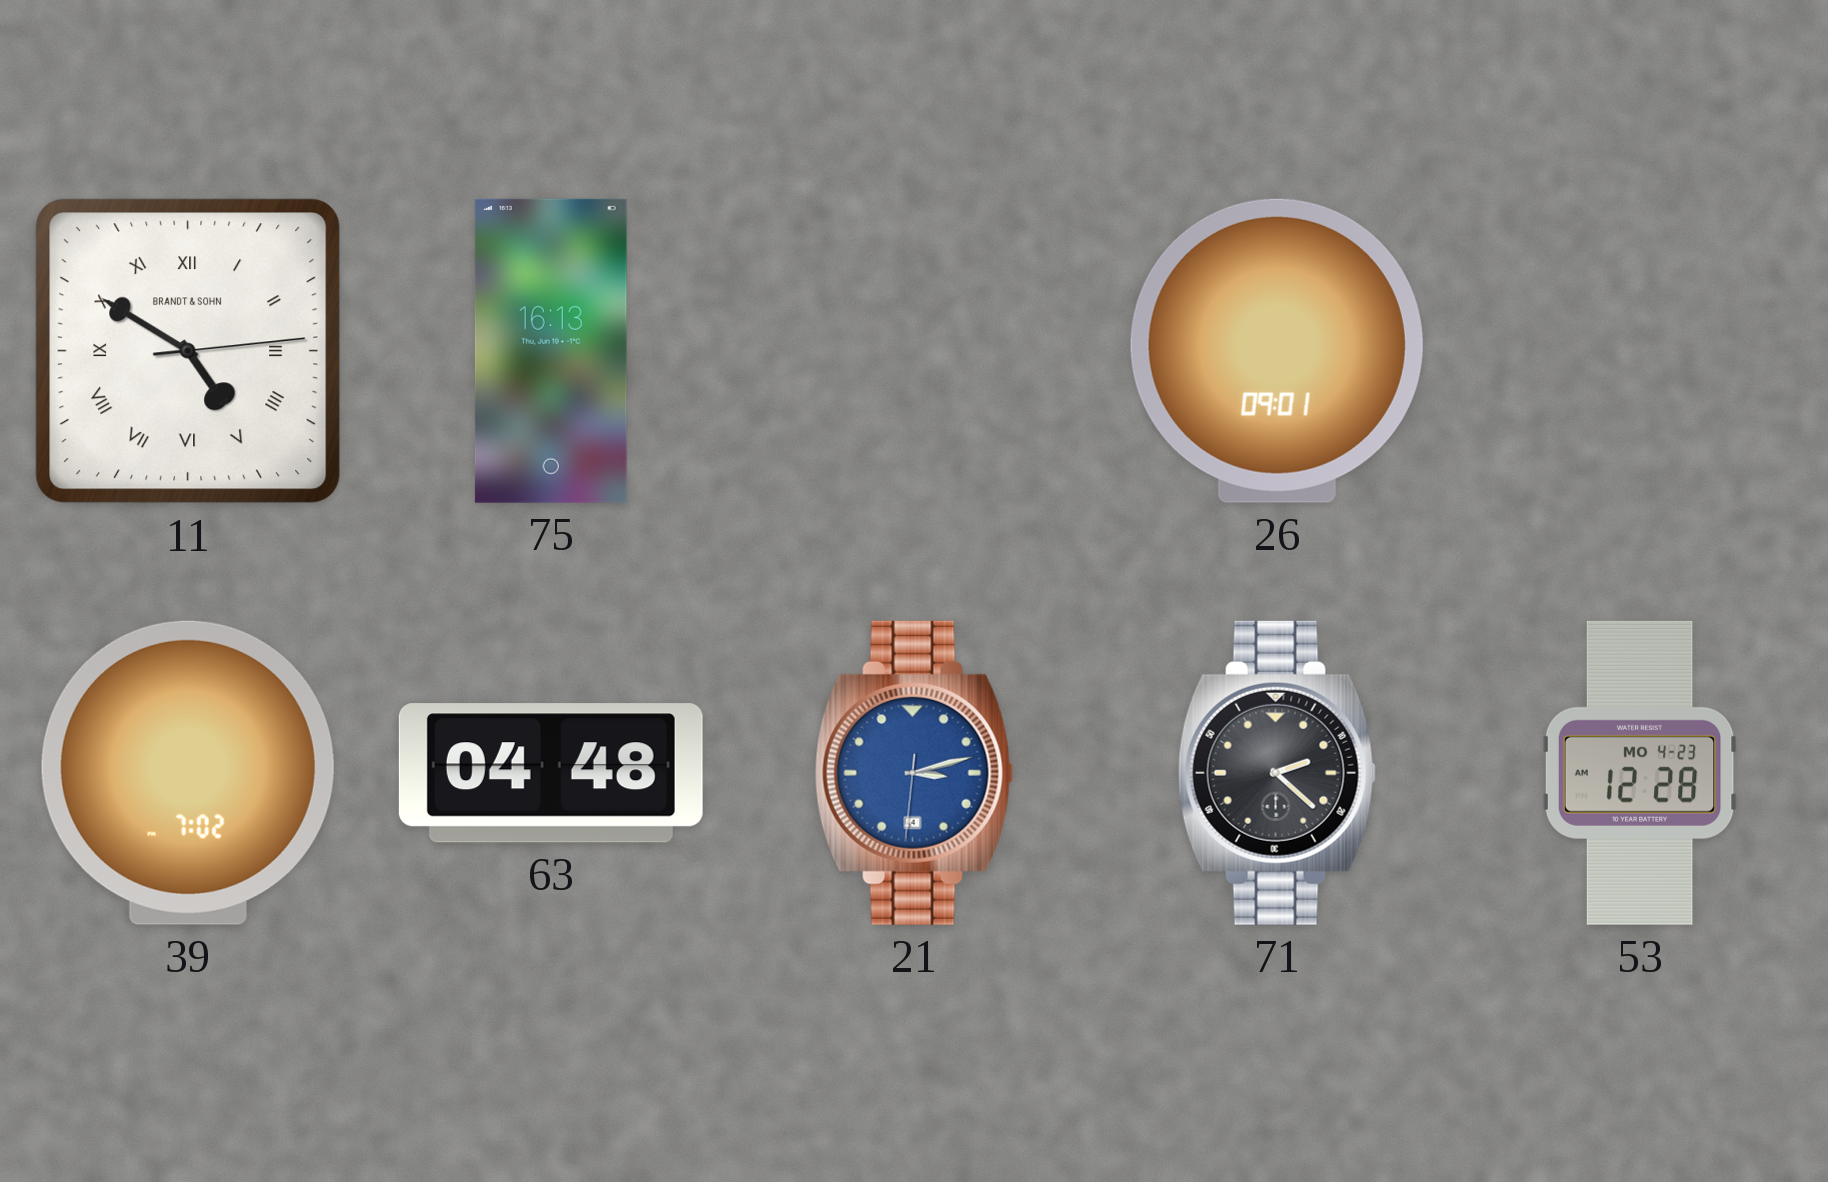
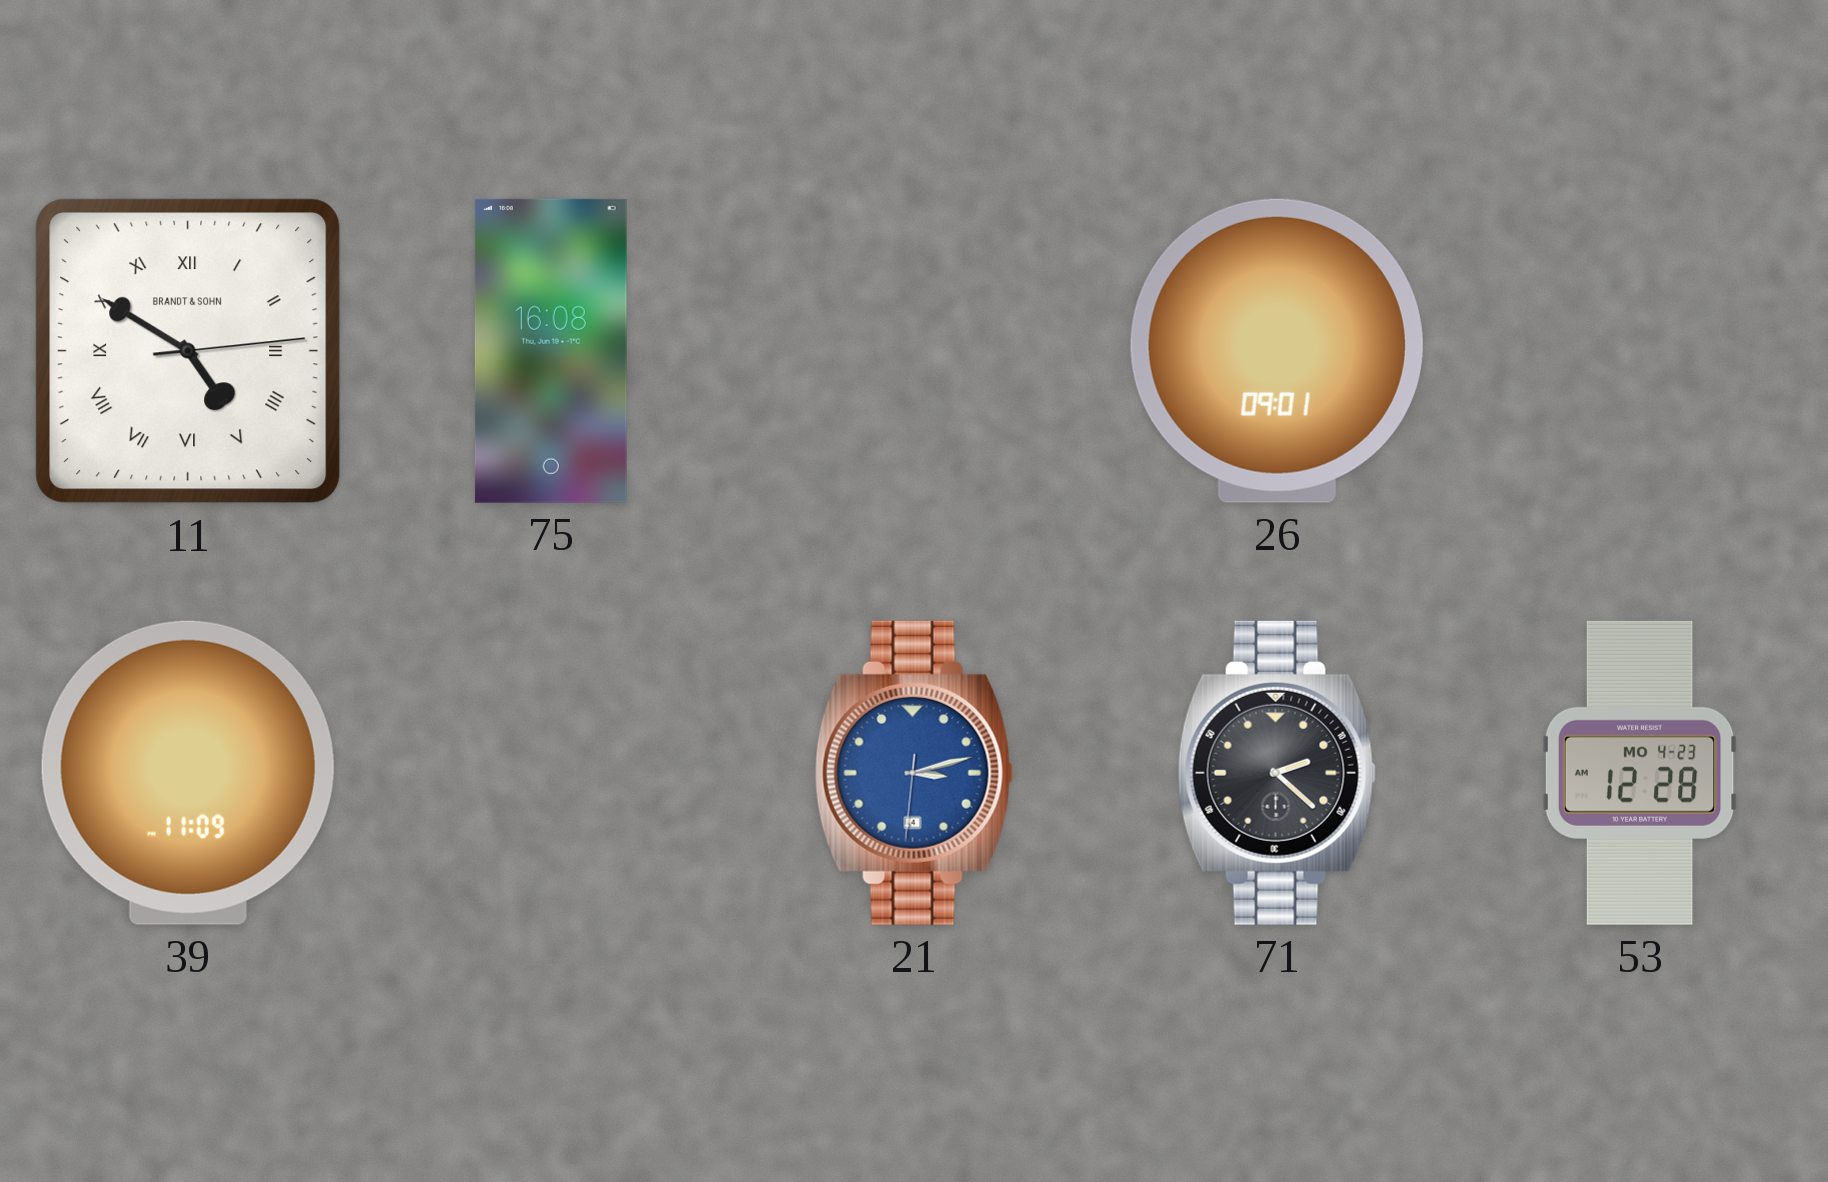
75: 16:13 -> 16:08
39: 7:02 -> 11:09
63: 04:48 -> none
